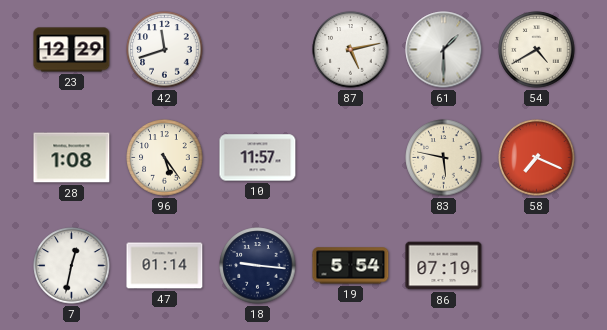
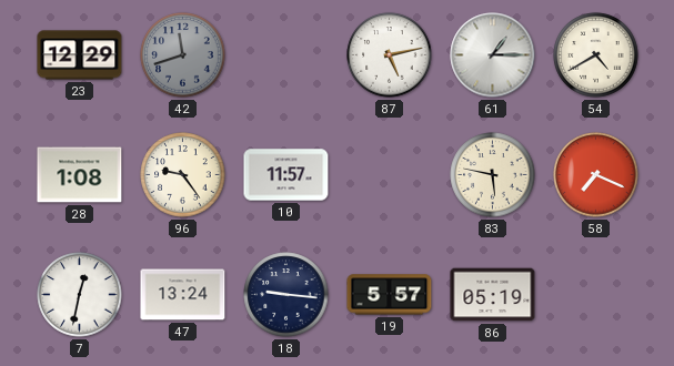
42 dial: white -> grey
61: 1:30 -> 1:15
96: 5:24 -> 9:24
47: 01:14 -> 13:24
19: 5:54 -> 5:57
86: 07:19 -> 05:19
